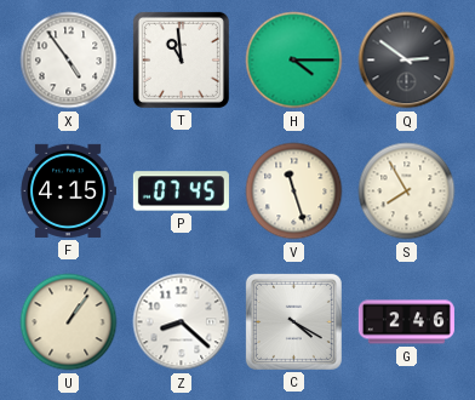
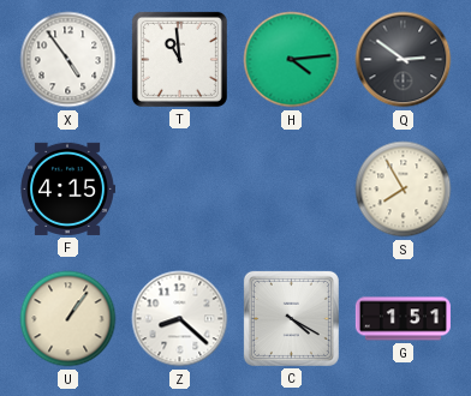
H: 4:15 -> 4:14
P: 07:45 -> none
V: 11:27 -> none
G: 2:46 -> 1:51
